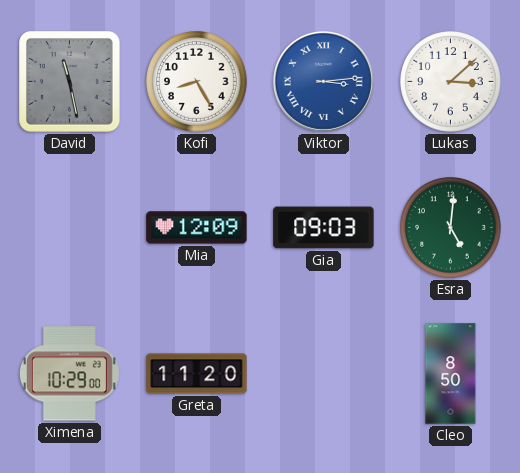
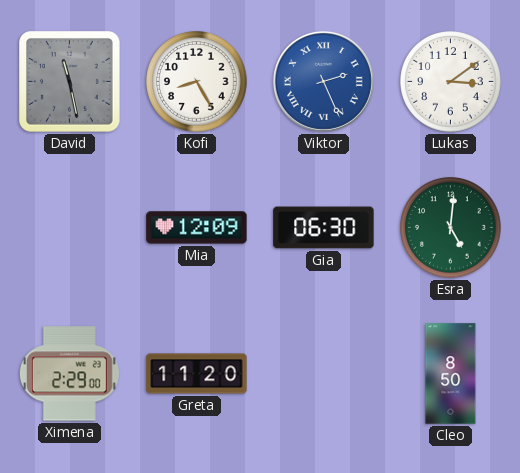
Viktor: 3:14 -> 2:26
Lukas: 3:08 -> 3:09
Gia: 09:03 -> 06:30
Ximena: 10:29 -> 2:29
